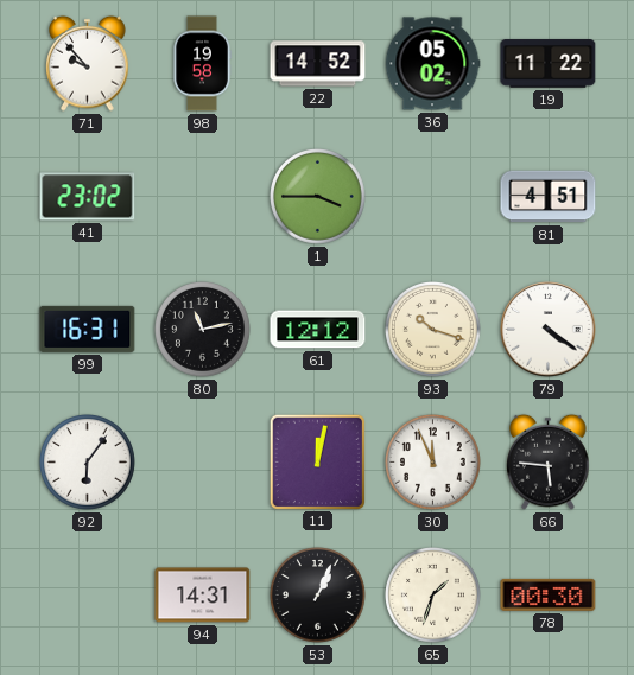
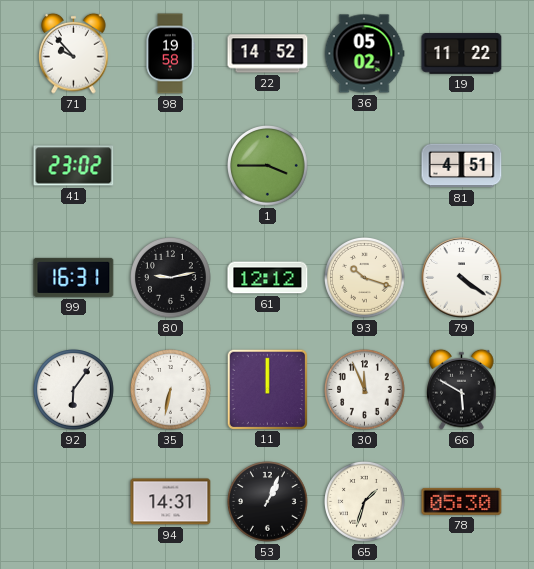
80: 11:13 -> 9:13
35: none -> 6:32
11: 12:02 -> 12:00
66: 5:46 -> 5:50
78: 00:30 -> 05:30
